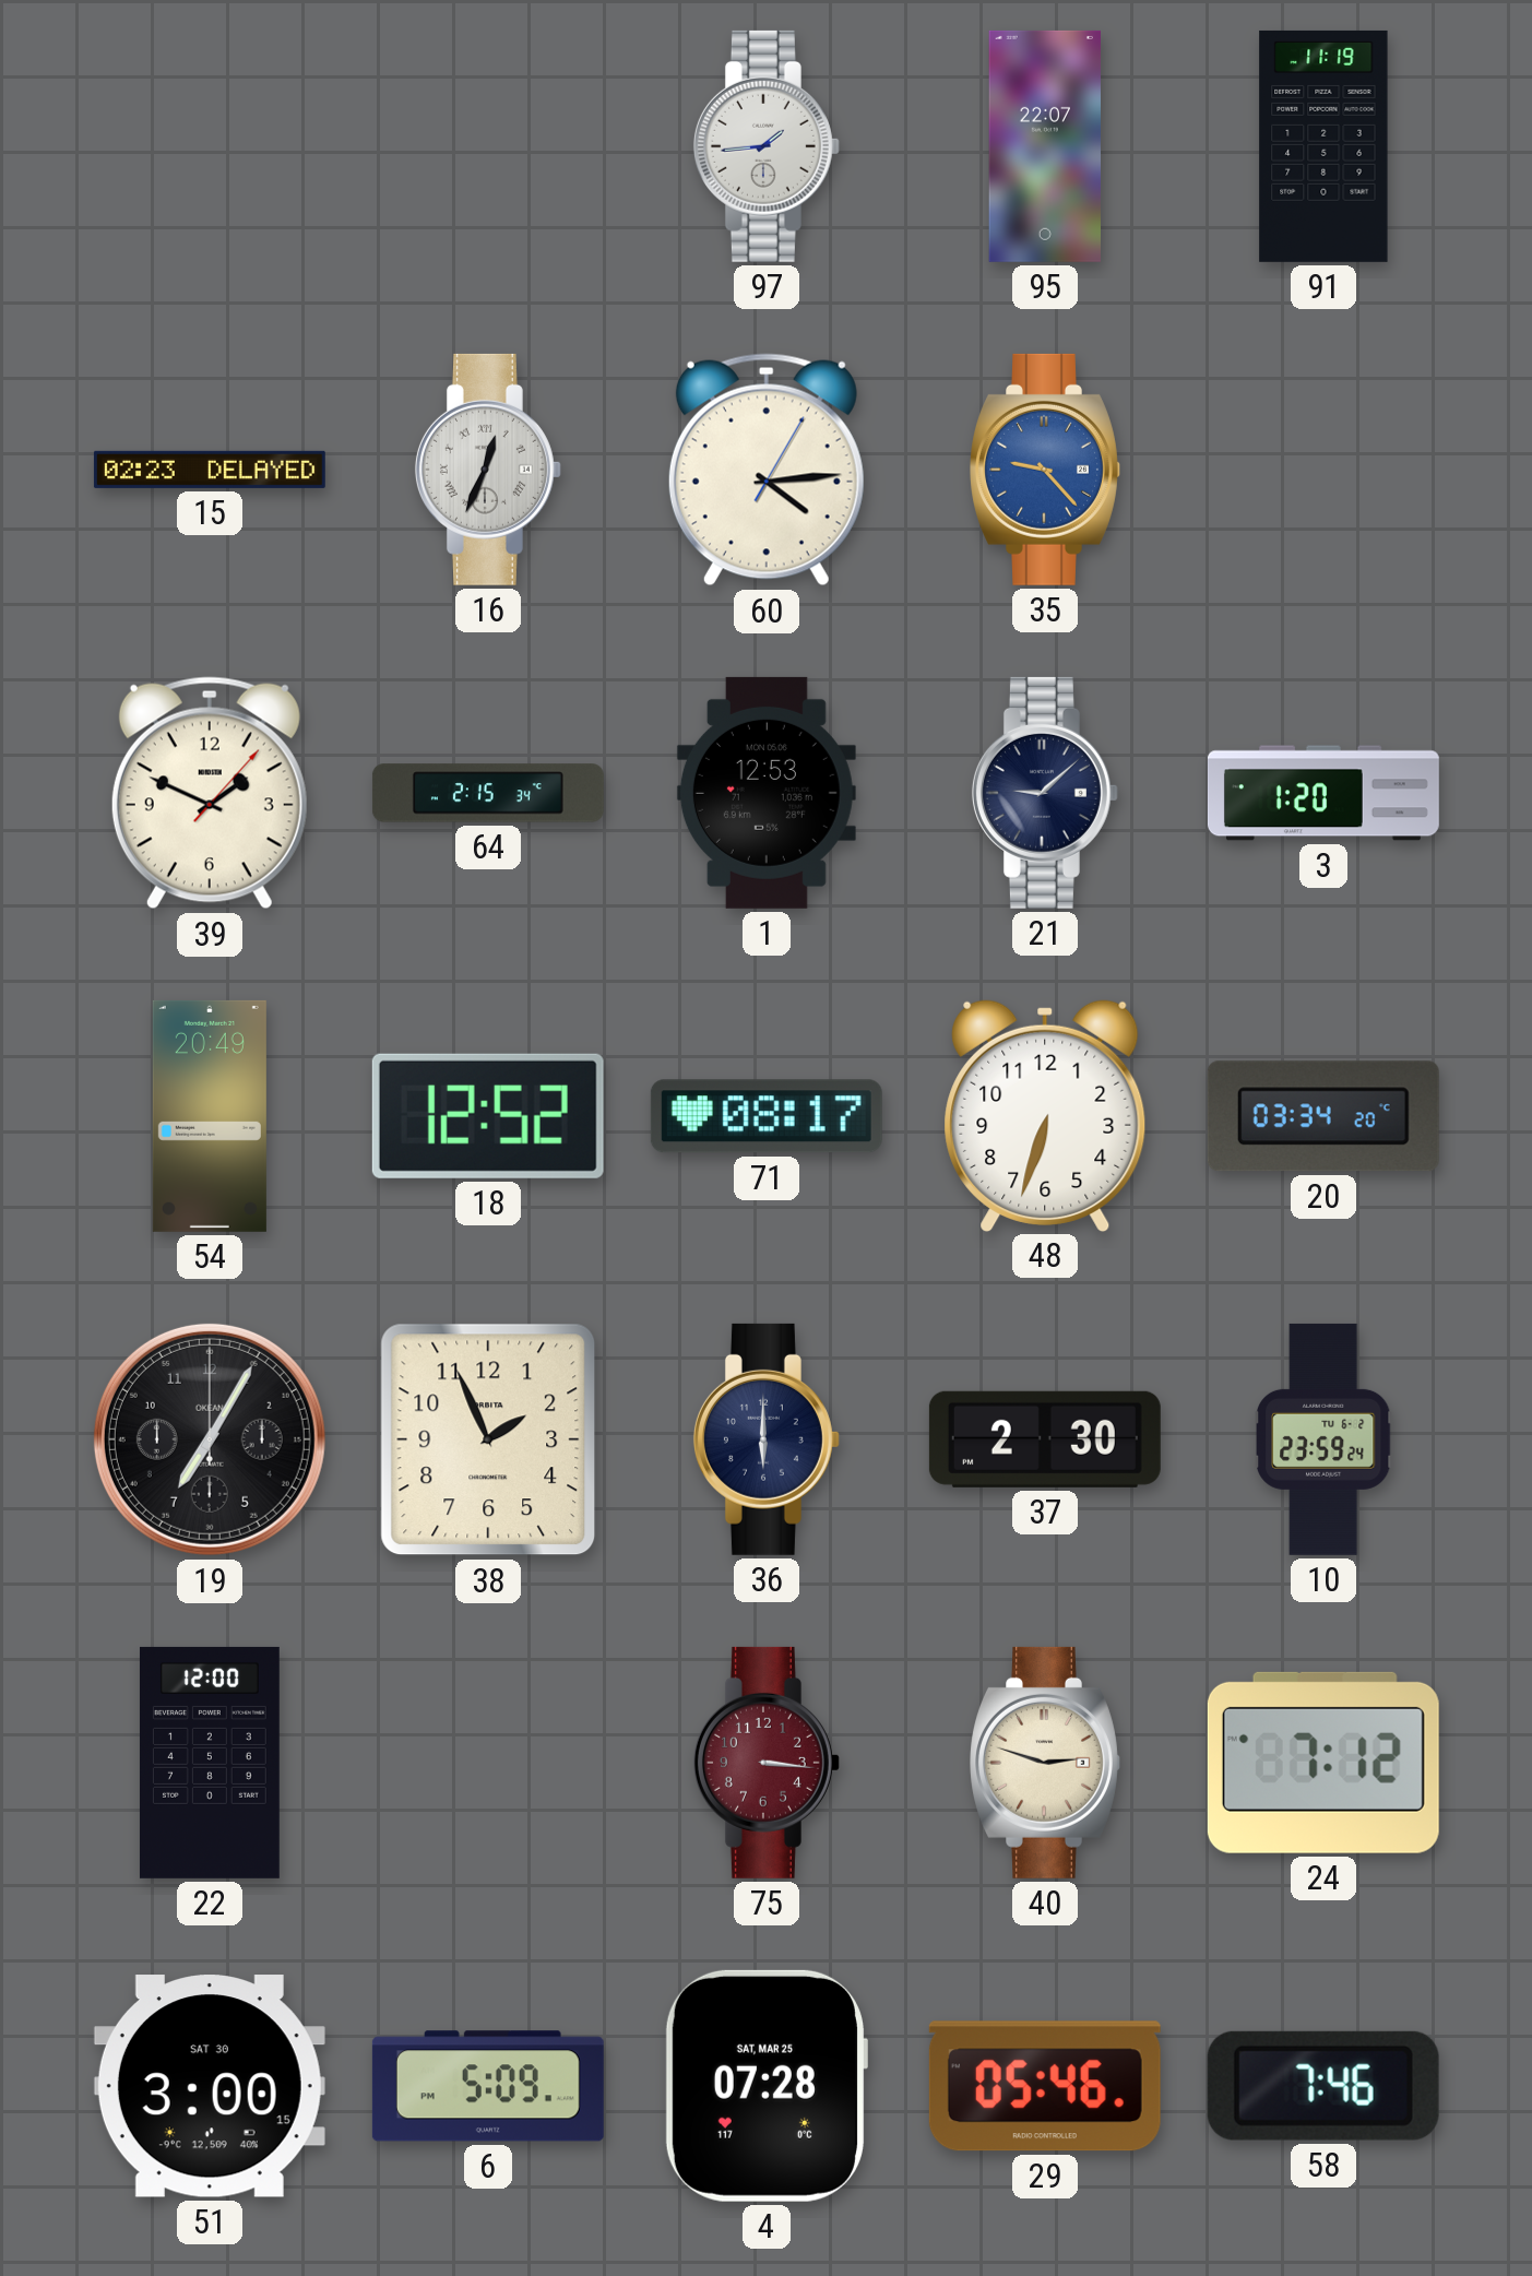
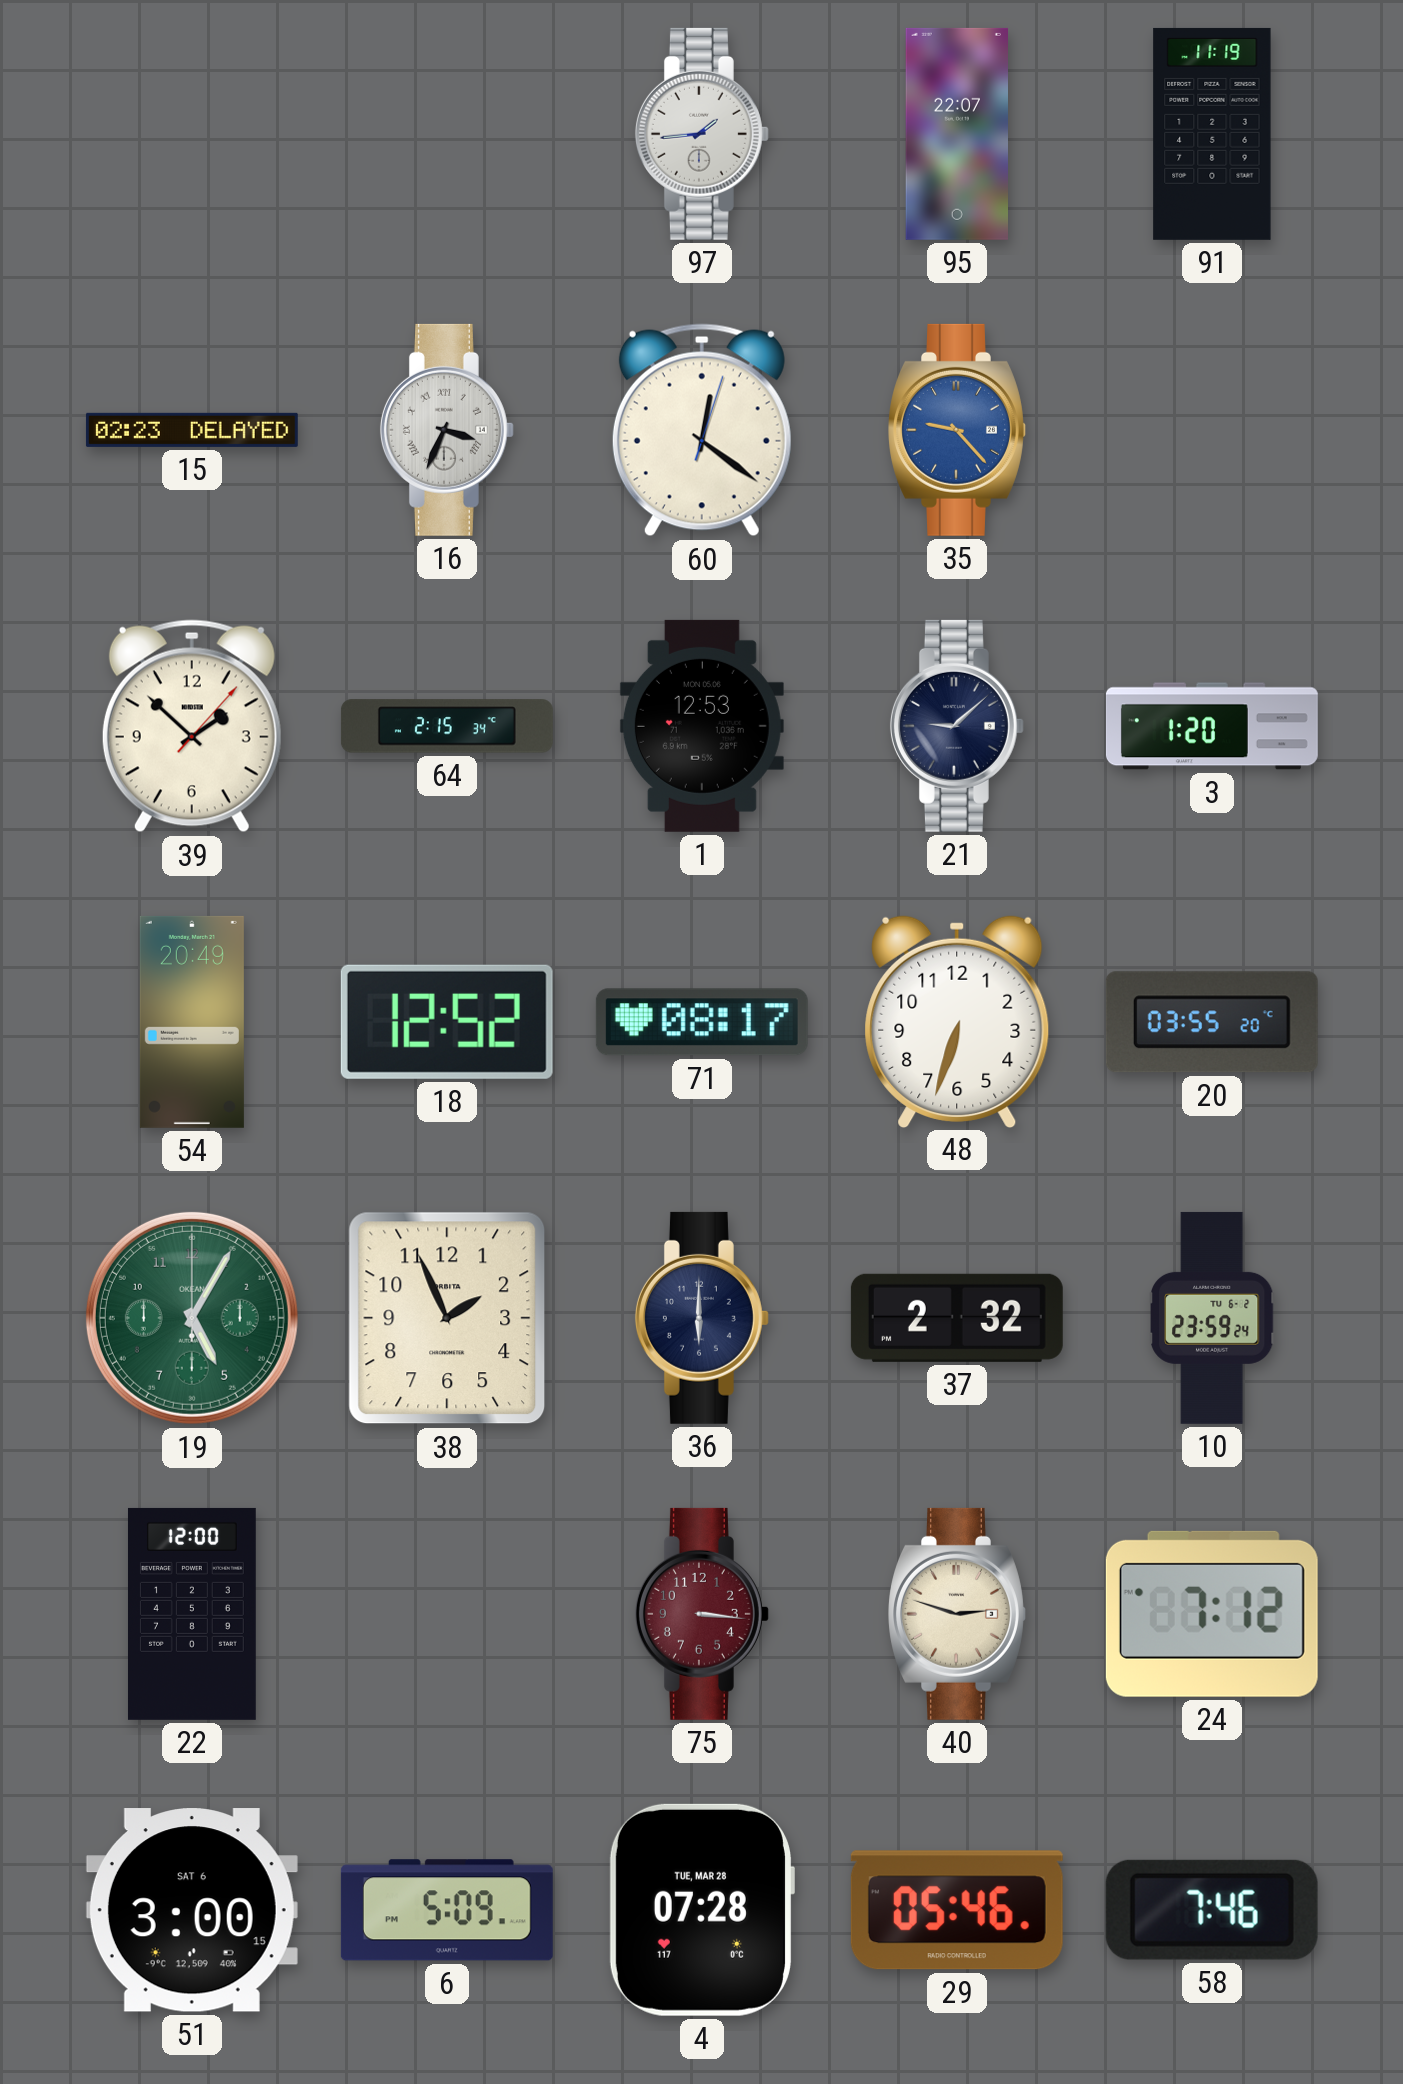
16: 12:34 -> 3:34
60: 4:14 -> 12:21
39: 1:49 -> 1:52
20: 03:34 -> 03:55
19: 7:05 -> 5:05
19 dial: black -> green
37: 2:30 -> 2:32
51 date: SAT 30 -> SAT 6
4 date: SAT, MAR 25 -> TUE, MAR 28
